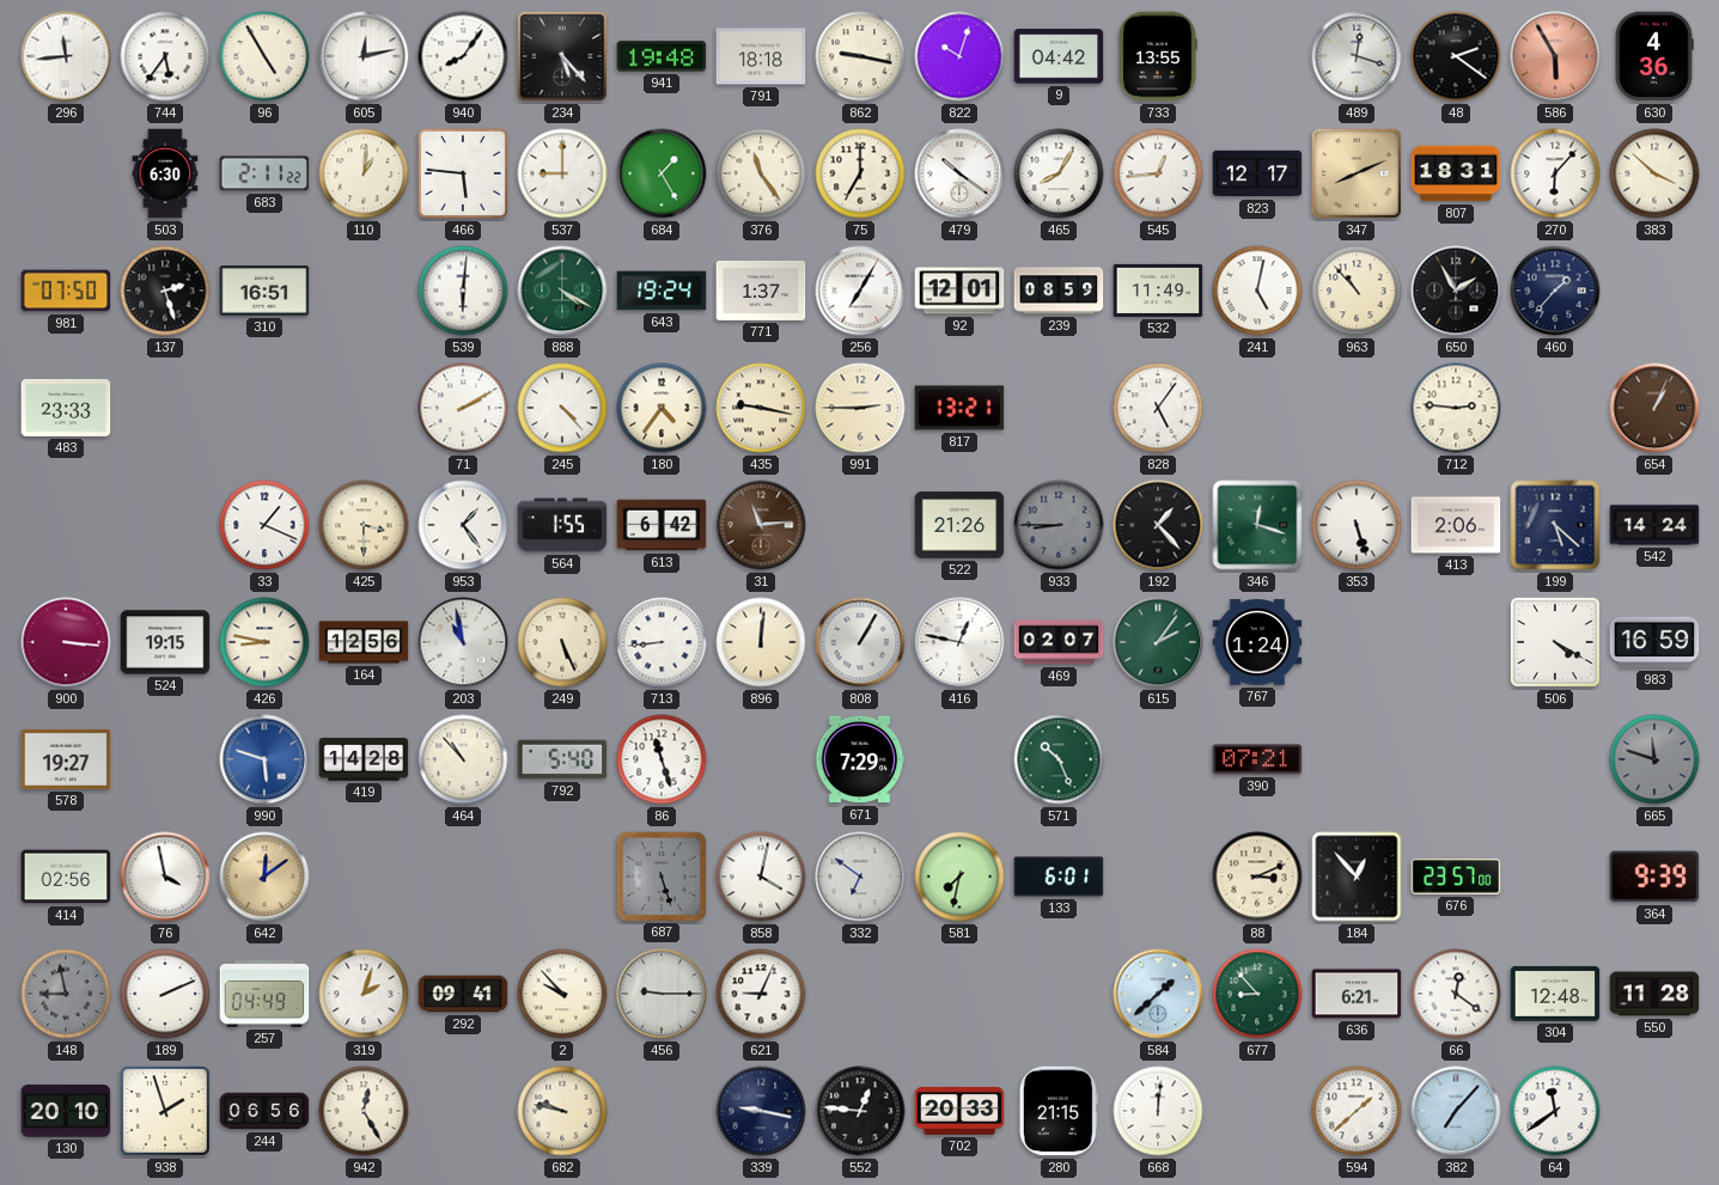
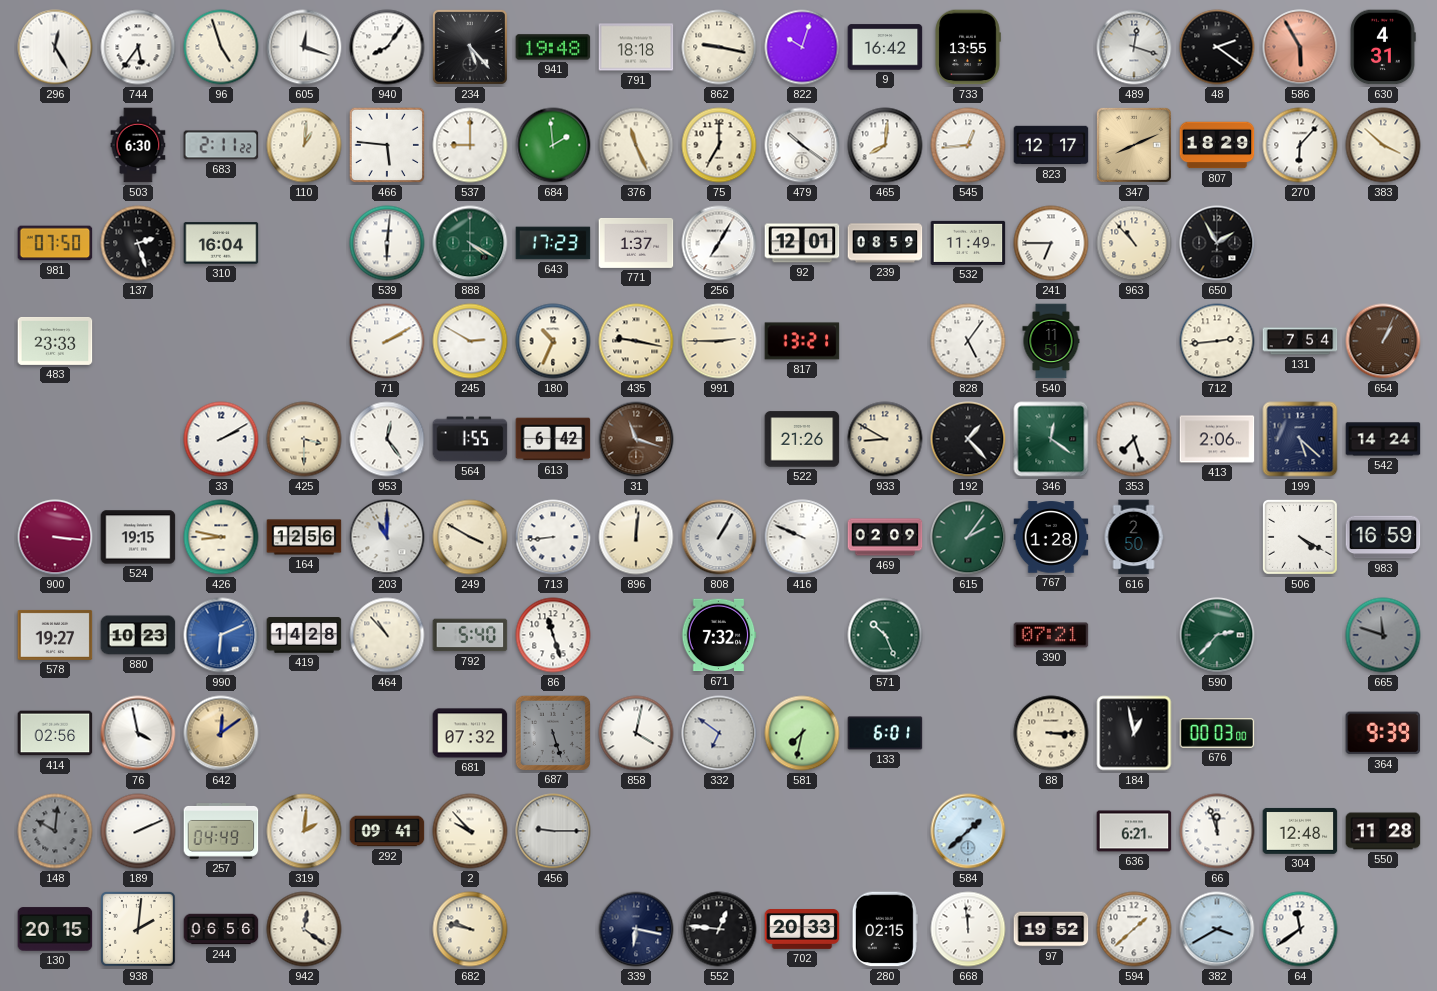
296: 11:44 -> 12:25
96: 4:55 -> 4:57
605: 12:13 -> 12:18
9: 04:42 -> 16:42
630: 4:36 -> 4:31
684: 1:25 -> 1:59
376: 11:24 -> 11:26
465: 8:05 -> 8:01
807: 18:31 -> 18:29
310: 16:51 -> 16:04
643: 19:24 -> 17:23
241: 5:02 -> 6:45
460: 1:37 -> none
245: 4:23 -> 2:50
180: 4:36 -> 10:34
540: none -> 11:51
712: 2:46 -> 2:44
131: none -> 7:54
33: 1:19 -> 2:10
953: 1:24 -> 12:24
31: 11:14 -> 11:18
933: 8:45 -> 8:50
933 dial: grey -> cream
346: 12:18 -> 12:21
353: 5:27 -> 7:27
203: 10:58 -> 11:00
249: 5:26 -> 3:50
416: 12:47 -> 9:49
469: 02:07 -> 02:09
767: 1:24 -> 1:28
616: none -> 2:50
880: none -> 10:23
990: 5:48 -> 6:11
671: 7:29 -> 7:32
590: none -> 2:37
681: none -> 07:32
88: 3:11 -> 3:15
184: 12:53 -> 12:58
676: 23:57 -> 00:03
148: 8:58 -> 10:01
319: 2:03 -> 2:01
621: 9:04 -> none
677: 8:53 -> none
66: 12:21 -> 11:57
130: 20:10 -> 20:15
938: 1:57 -> 2:01
942: 12:25 -> 12:21
339: 9:17 -> 6:17
280: 21:15 -> 02:15
668: 12:01 -> 11:59
97: none -> 19:52
382: 7:07 -> 3:40
